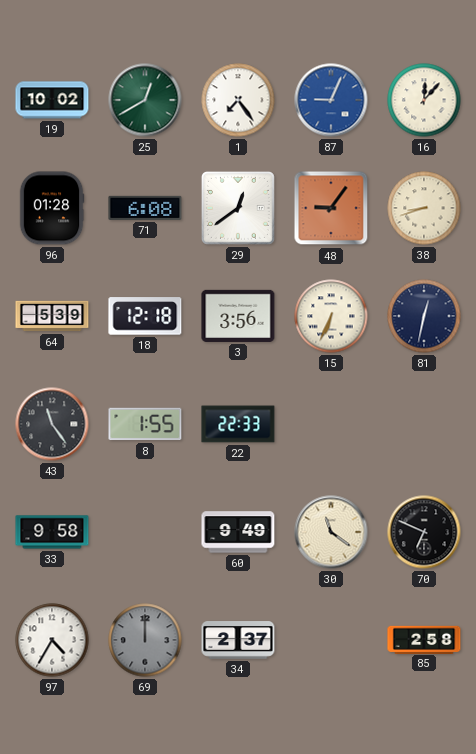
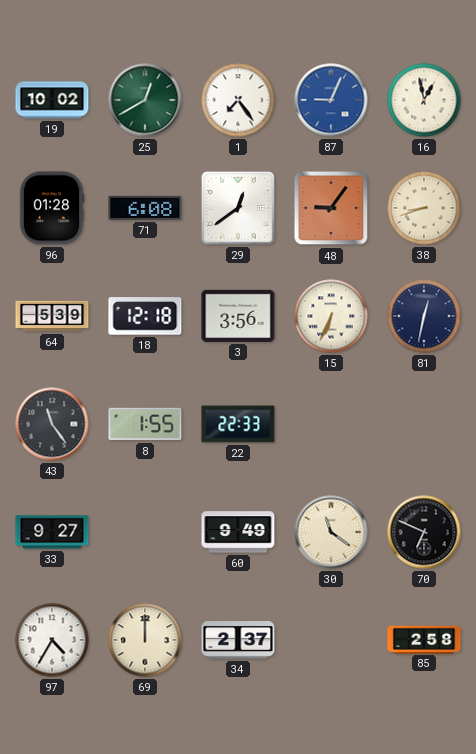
16: 12:07 -> 12:58
33: 9:58 -> 9:27
69 dial: grey -> cream
